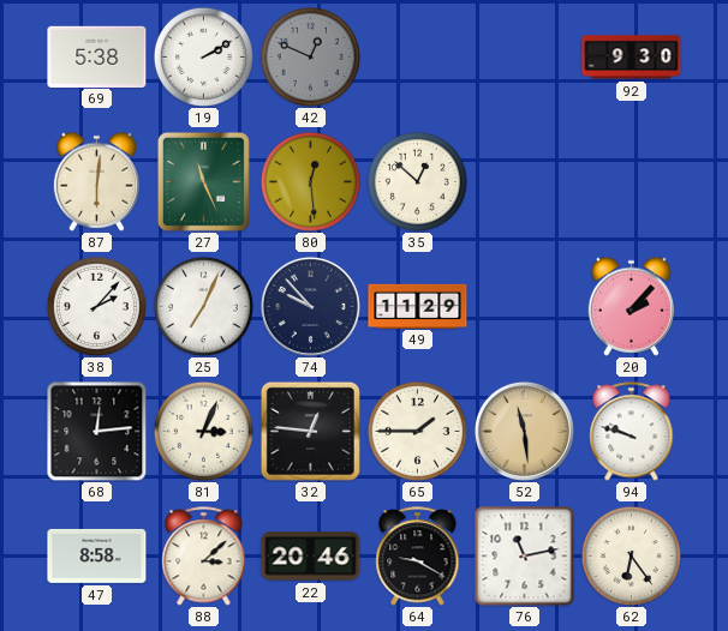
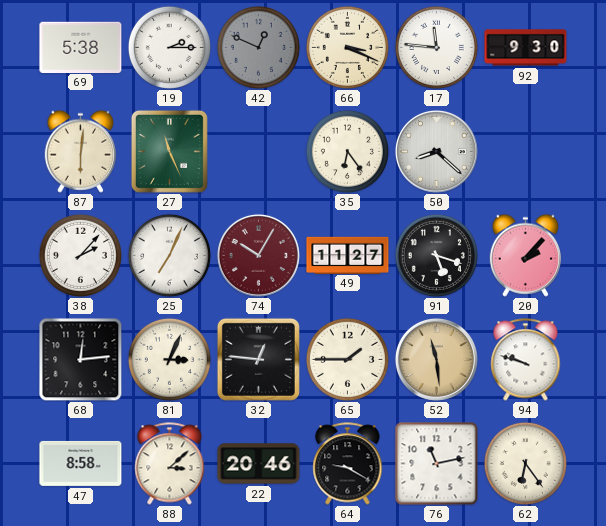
19: 2:10 -> 2:15
66: none -> 3:19
17: none -> 11:46
80: 12:29 -> none
35: 12:52 -> 6:24
50: none -> 8:22
74: 9:53 -> 10:05
74 dial: navy -> burgundy
49: 11:29 -> 11:27
91: none -> 5:18
